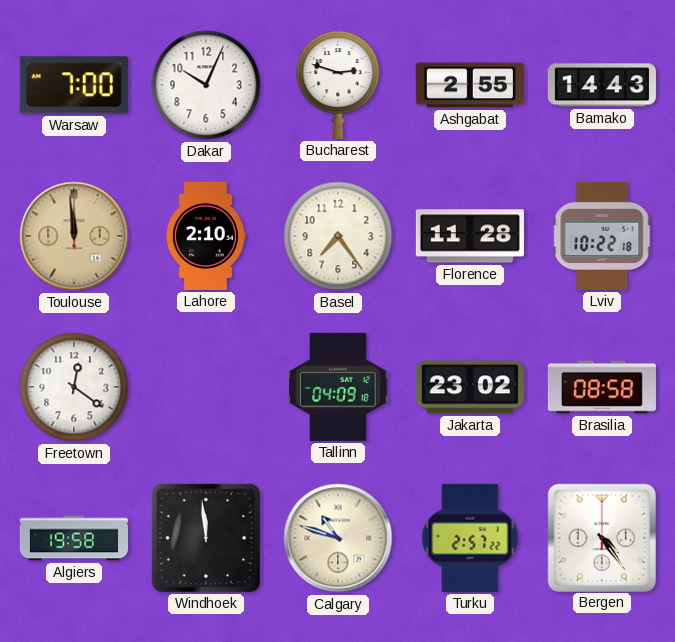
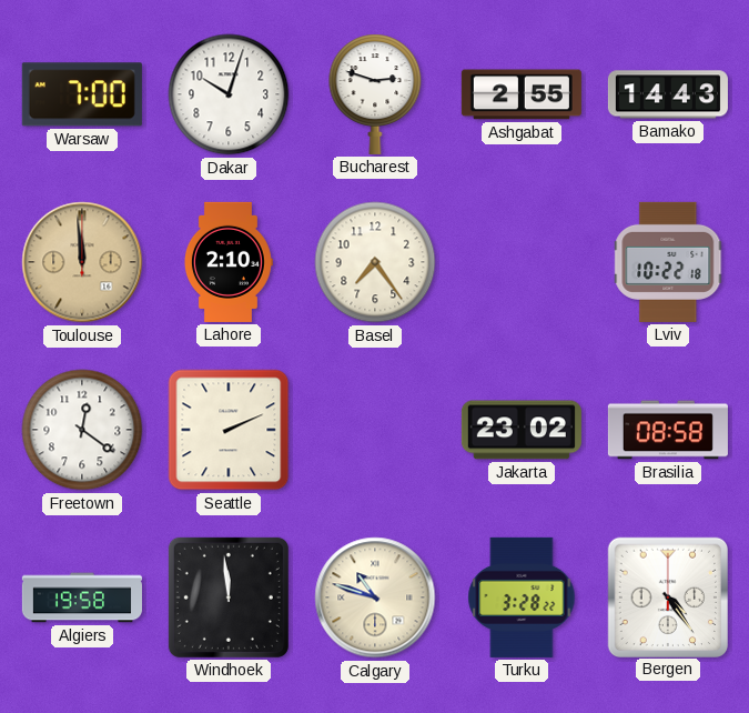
Dakar: 10:04 -> 10:03
Florence: 11:28 -> none
Seattle: none -> 2:11
Tallinn: 04:09 -> none
Turku: 2:57 -> 3:28
